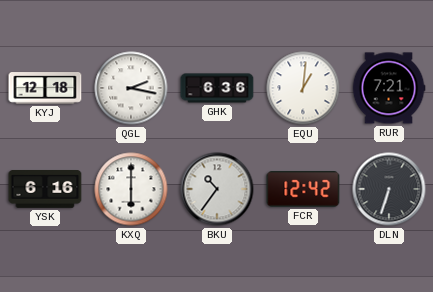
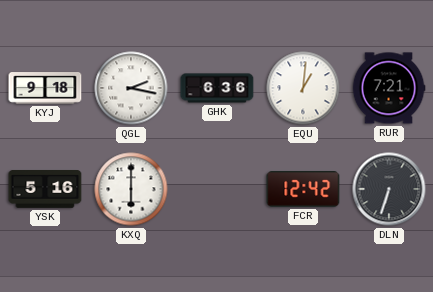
KYJ: 12:18 -> 9:18
YSK: 6:16 -> 5:16
BKU: 10:36 -> none
